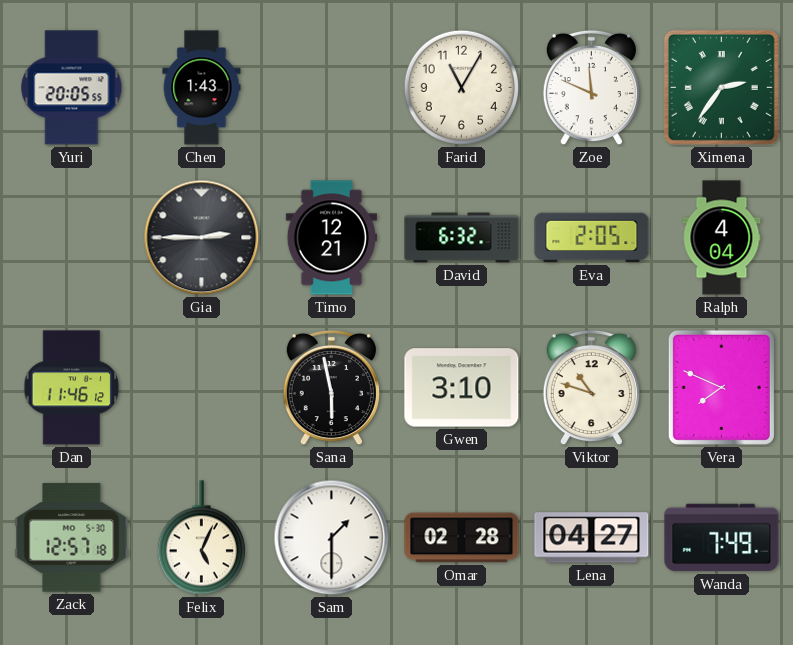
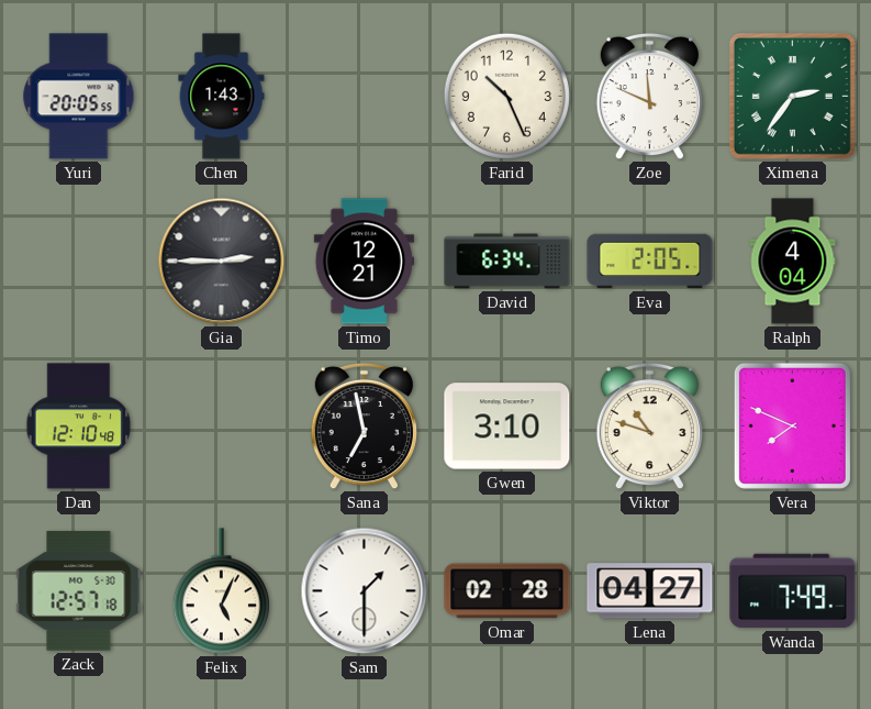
Farid: 11:05 -> 10:26
David: 6:32 -> 6:34
Dan: 11:46 -> 12:10
Sana: 5:58 -> 6:58
